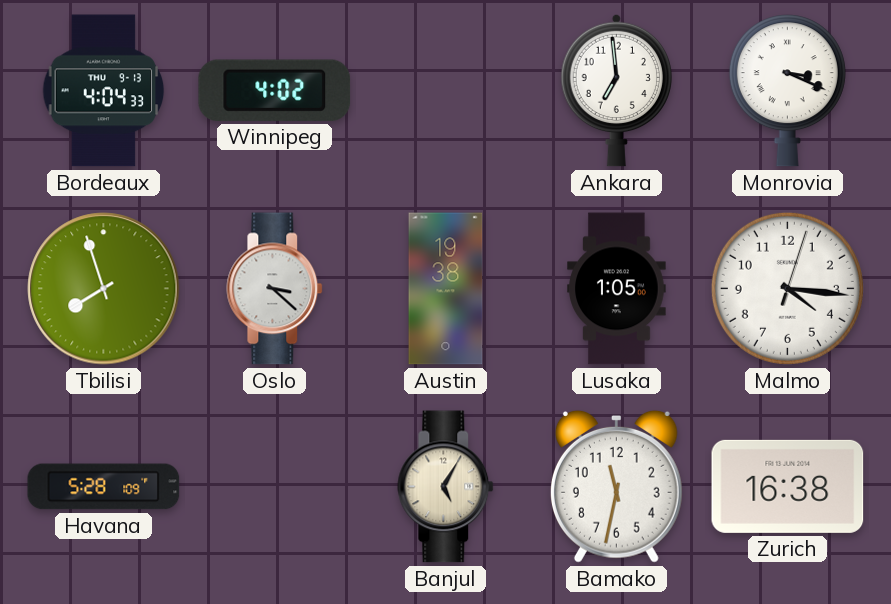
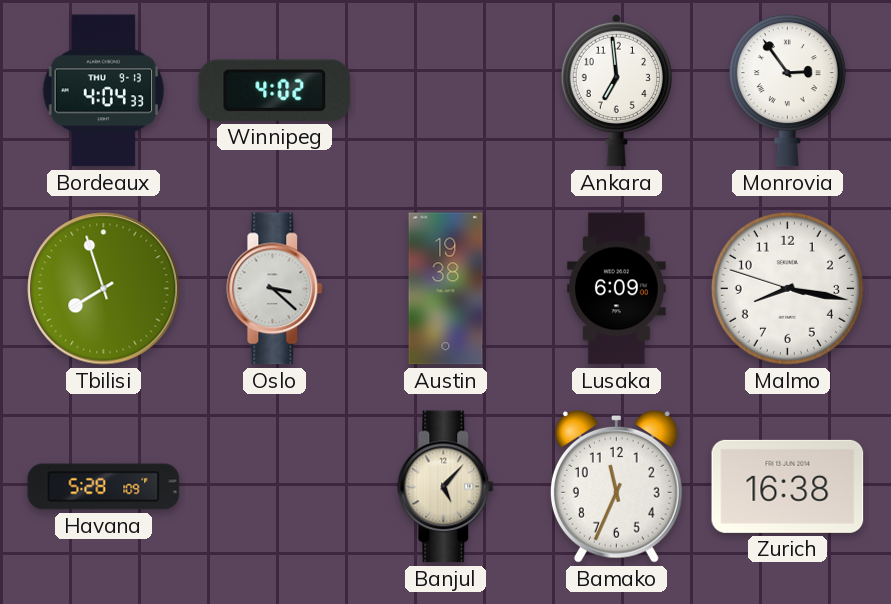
Monrovia: 3:19 -> 2:54
Lusaka: 1:05 -> 6:09
Malmo: 4:16 -> 8:16
Banjul: 5:05 -> 5:07
Bamako: 11:32 -> 11:34
